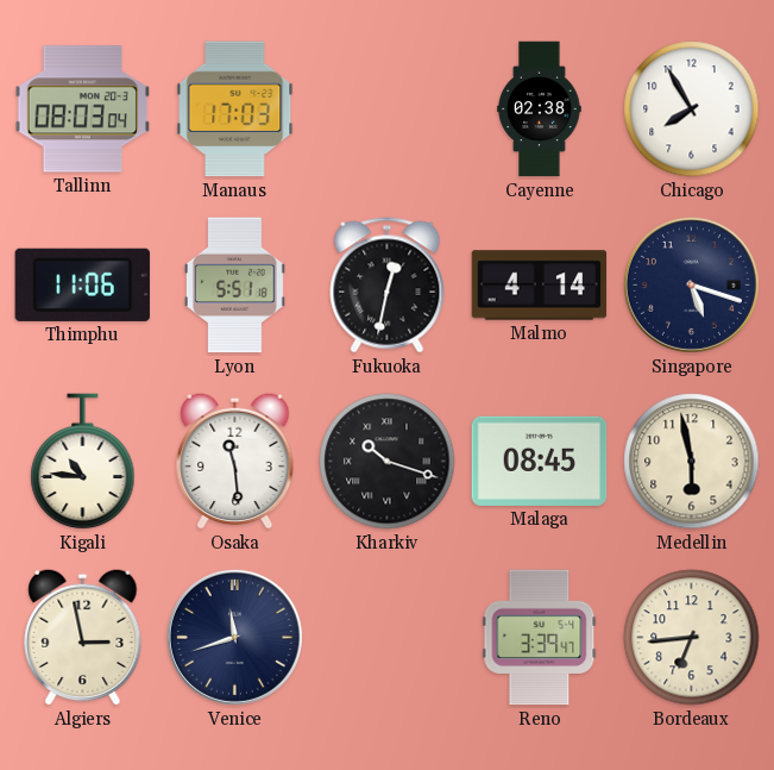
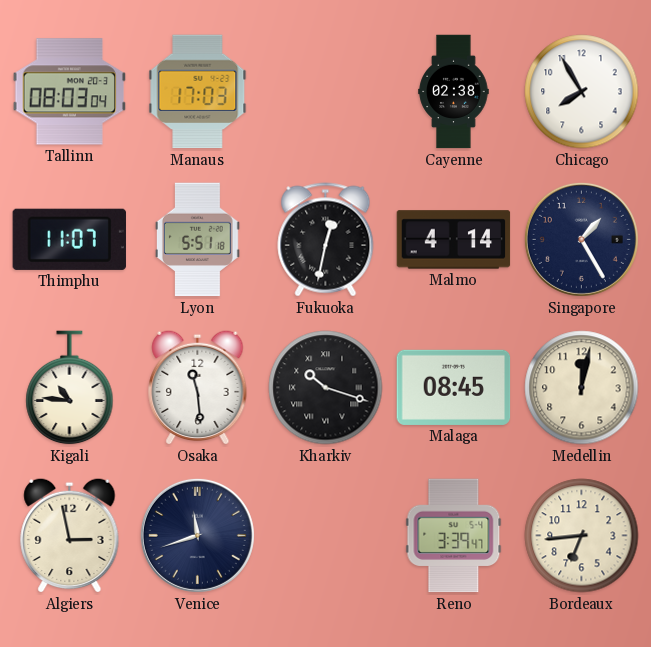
Thimphu: 11:06 -> 11:07
Singapore: 5:18 -> 1:25
Medellin: 5:58 -> 12:02
